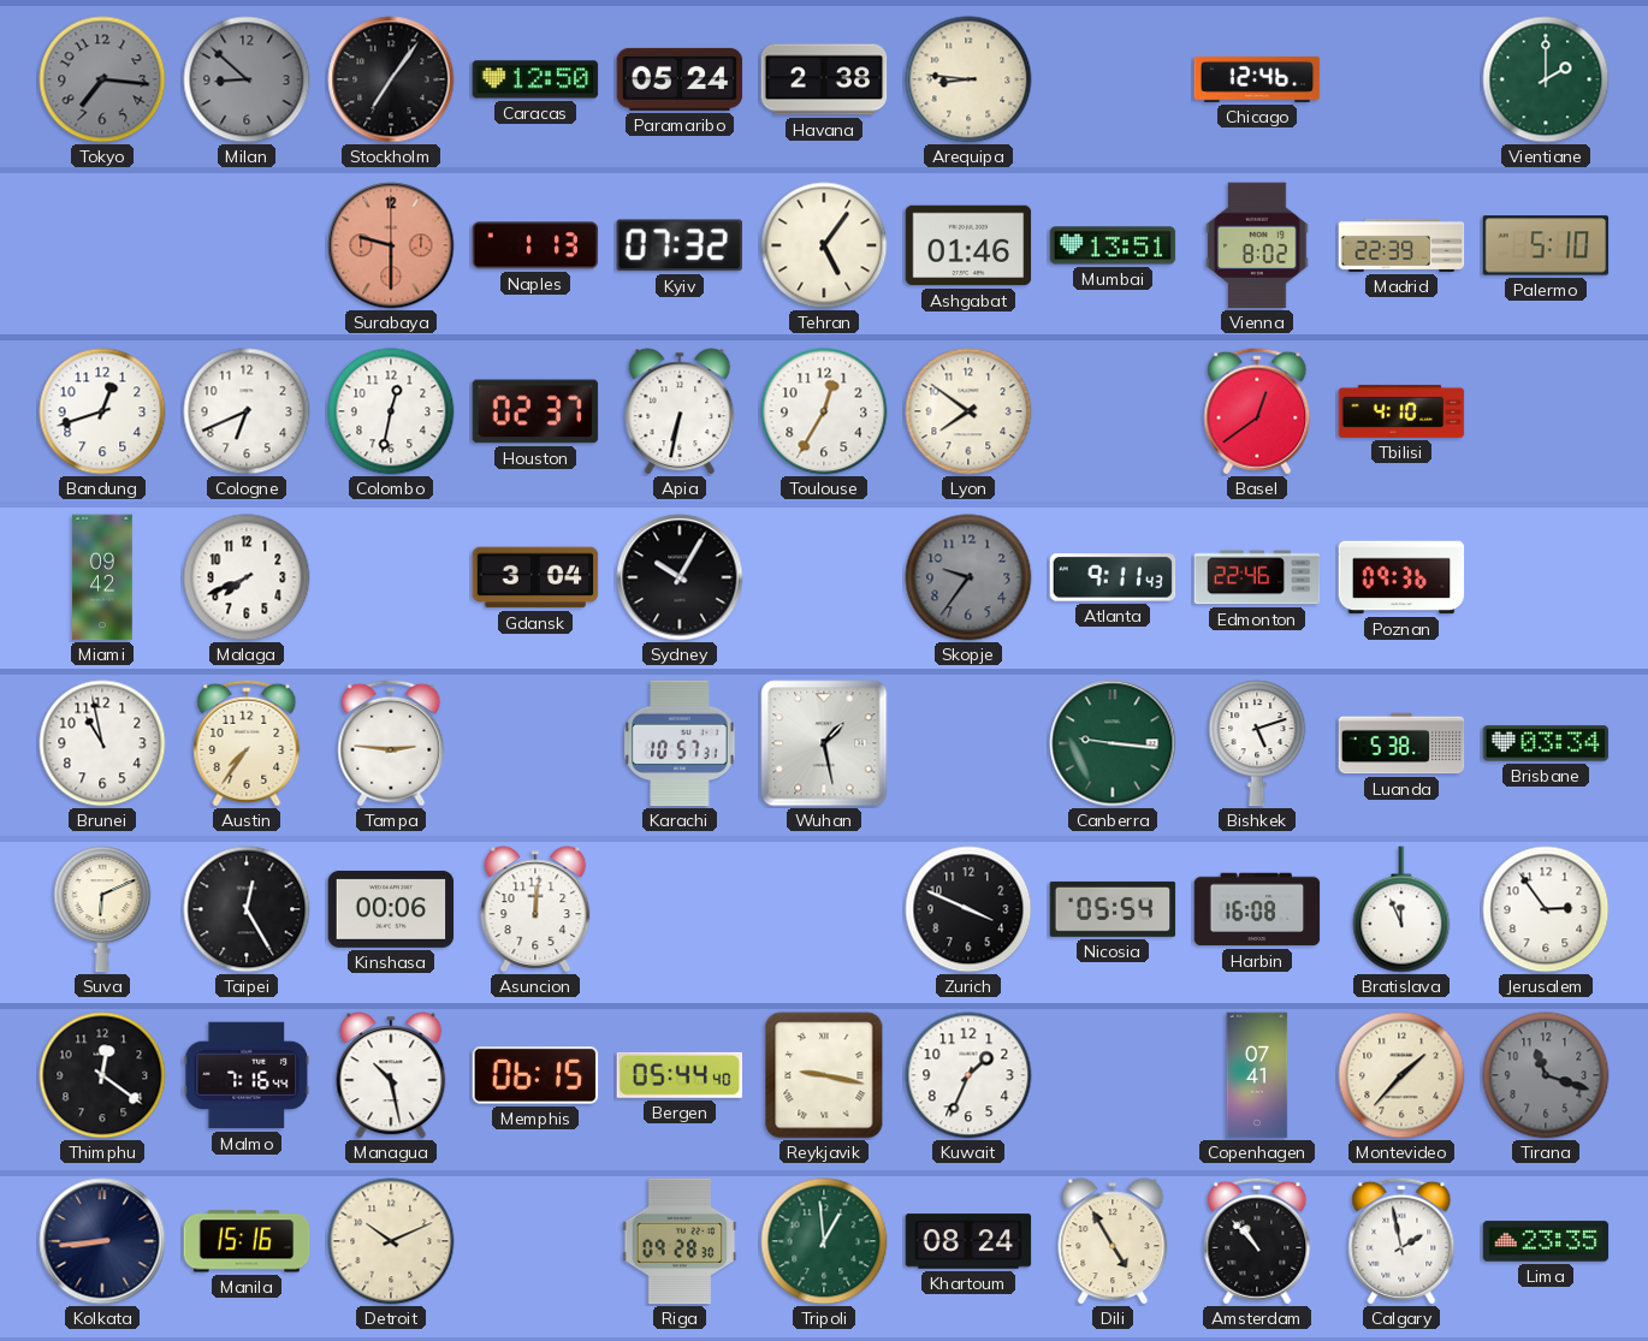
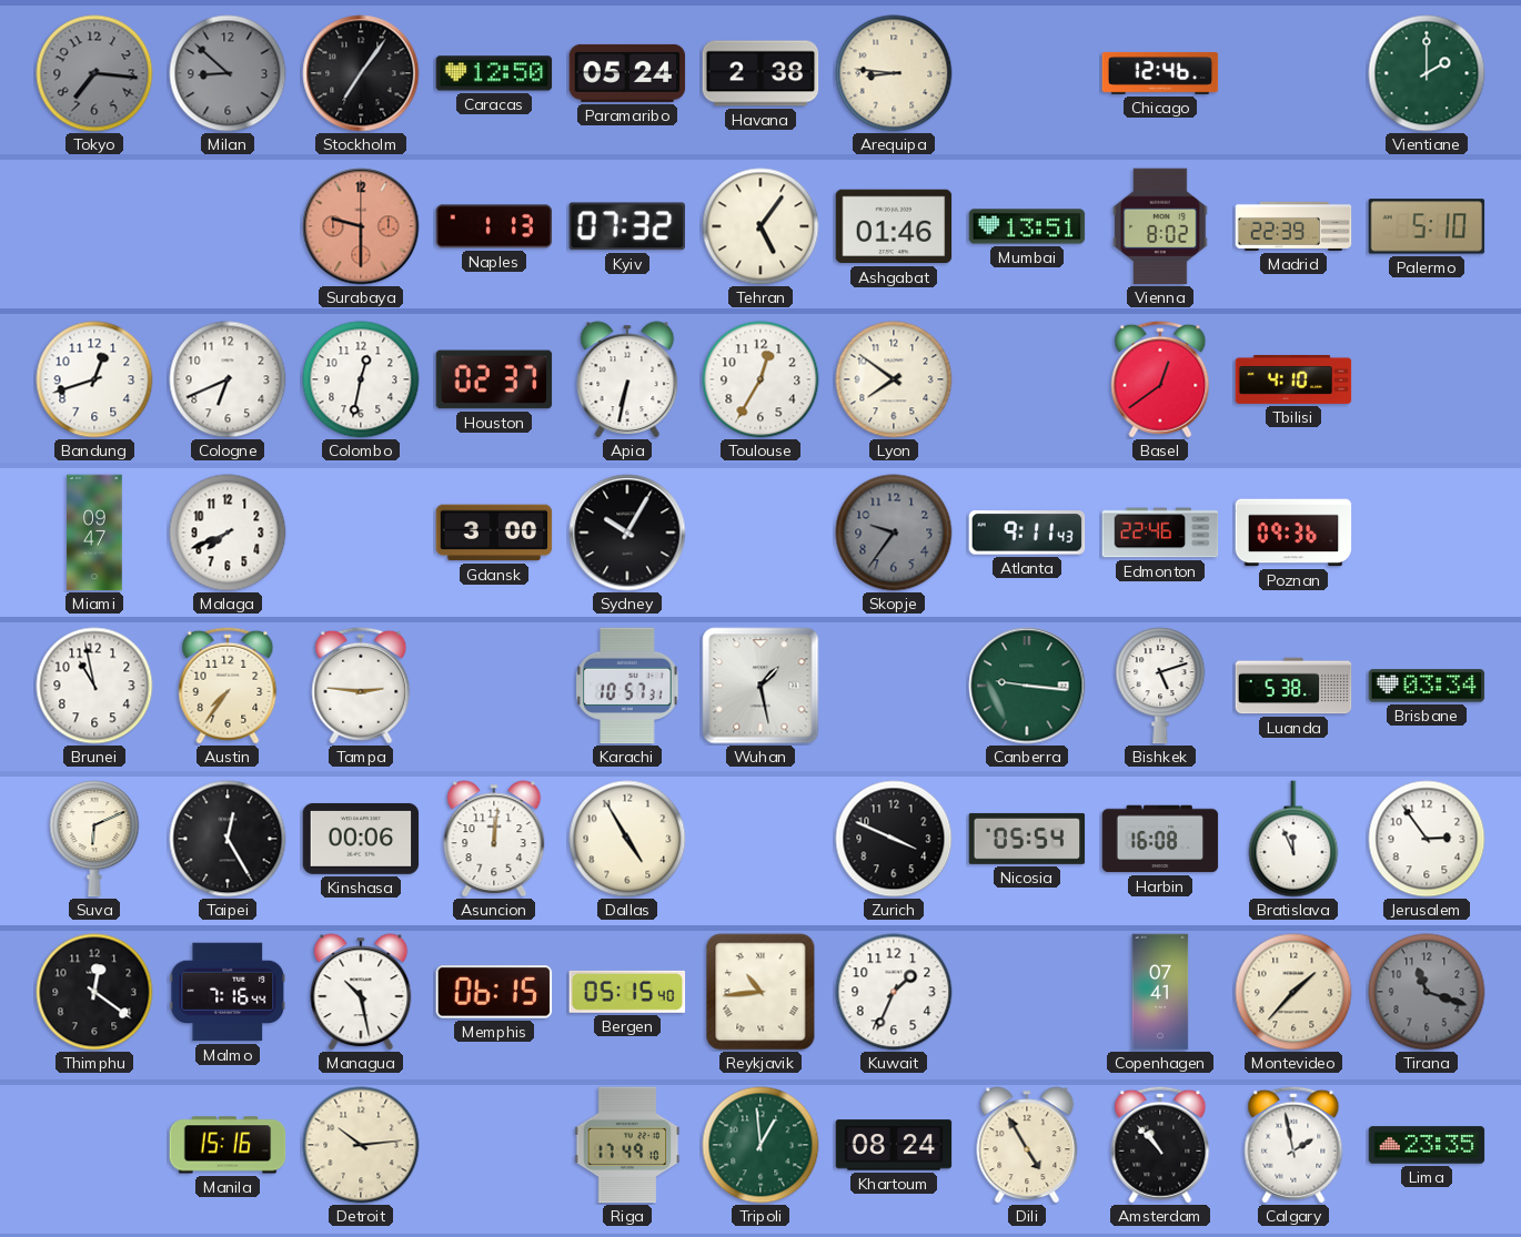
Miami: 09:42 -> 09:47
Gdansk: 3:04 -> 3:00
Dallas: none -> 4:55
Bergen: 05:44 -> 05:15
Reykjavik: 9:17 -> 10:44
Kolkata: 8:44 -> none
Detroit: 10:11 -> 10:14
Riga: 09:28 -> 17:49
